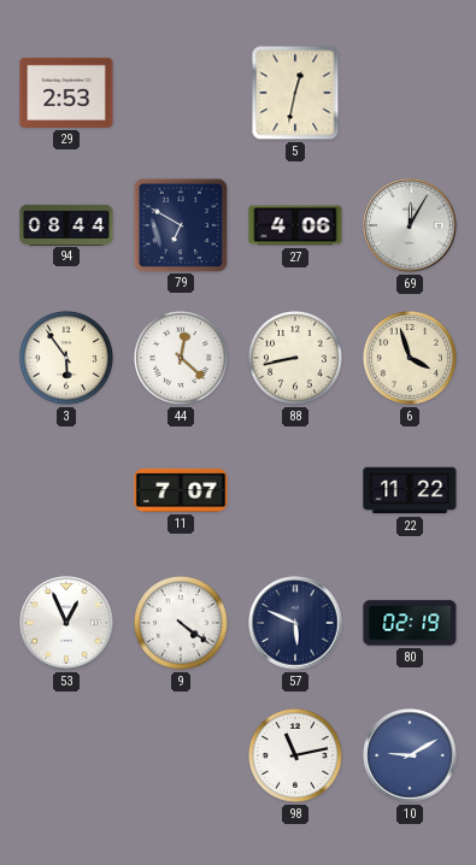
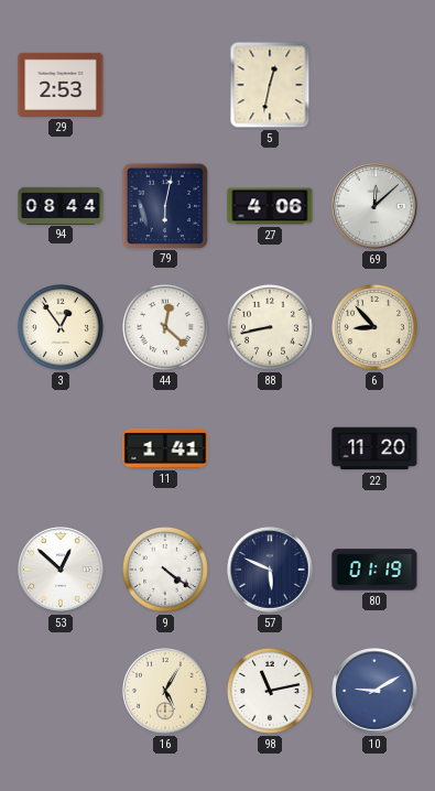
79: 6:50 -> 6:02
69: 12:05 -> 12:08
3: 5:54 -> 12:54
6: 3:57 -> 8:53
11: 7:07 -> 1:41
22: 11:22 -> 11:20
53: 12:56 -> 12:52
80: 02:19 -> 01:19
16: none -> 5:05
